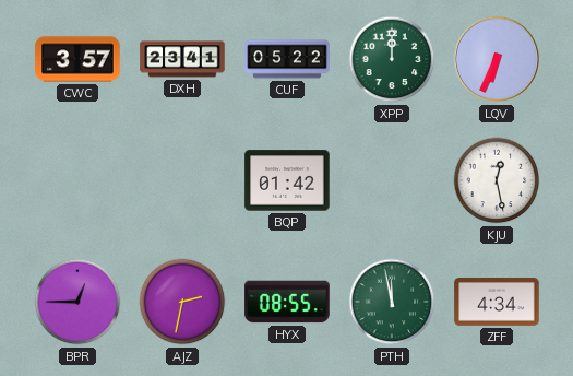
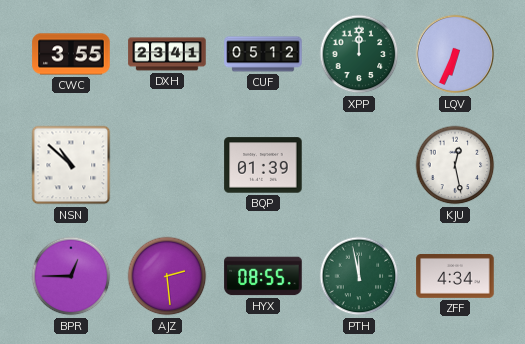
CWC: 3:57 -> 3:55
CUF: 05:22 -> 05:12
NSN: none -> 10:52
BQP: 01:42 -> 01:39
AJZ: 2:32 -> 2:29
